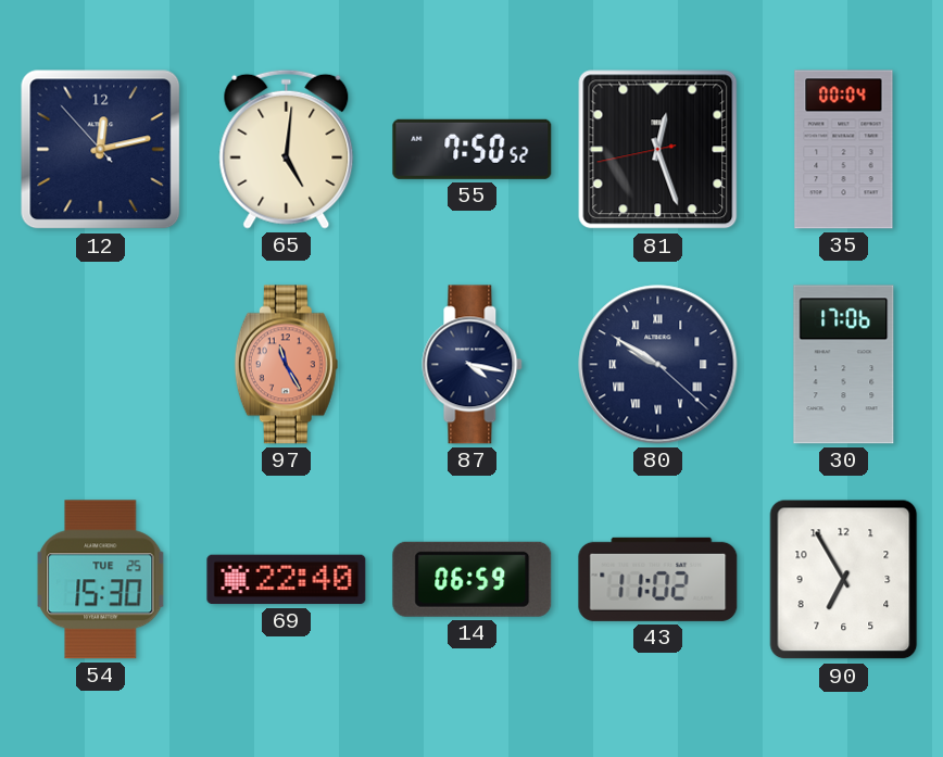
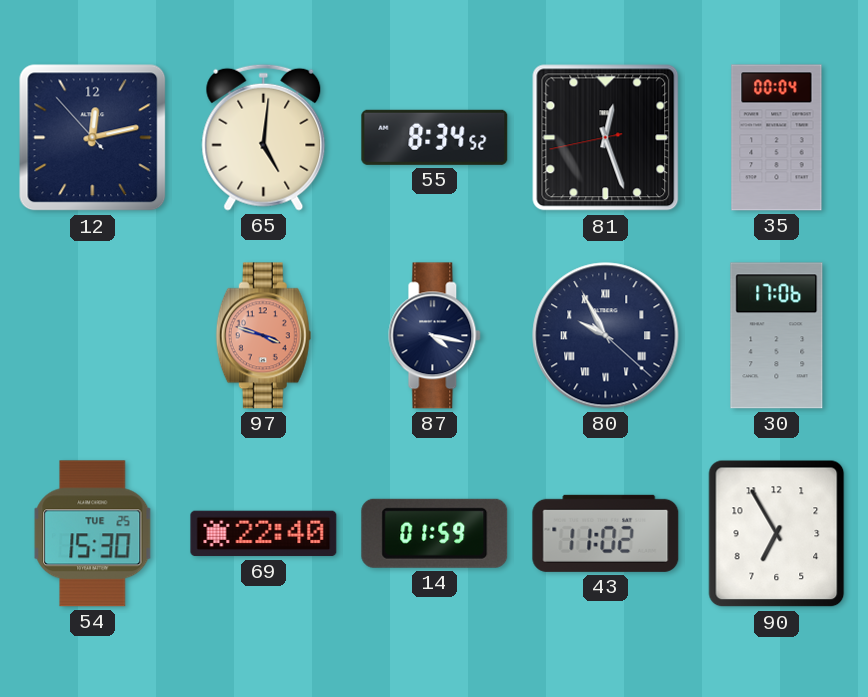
55: 7:50 -> 8:34
97: 11:25 -> 3:48
80: 9:50 -> 9:55
14: 06:59 -> 01:59
